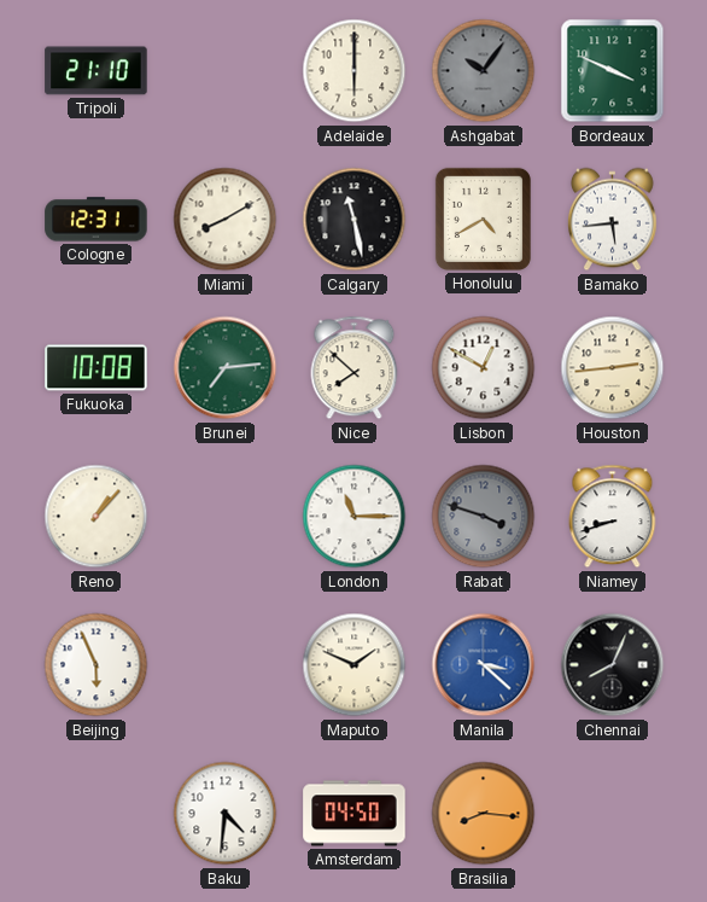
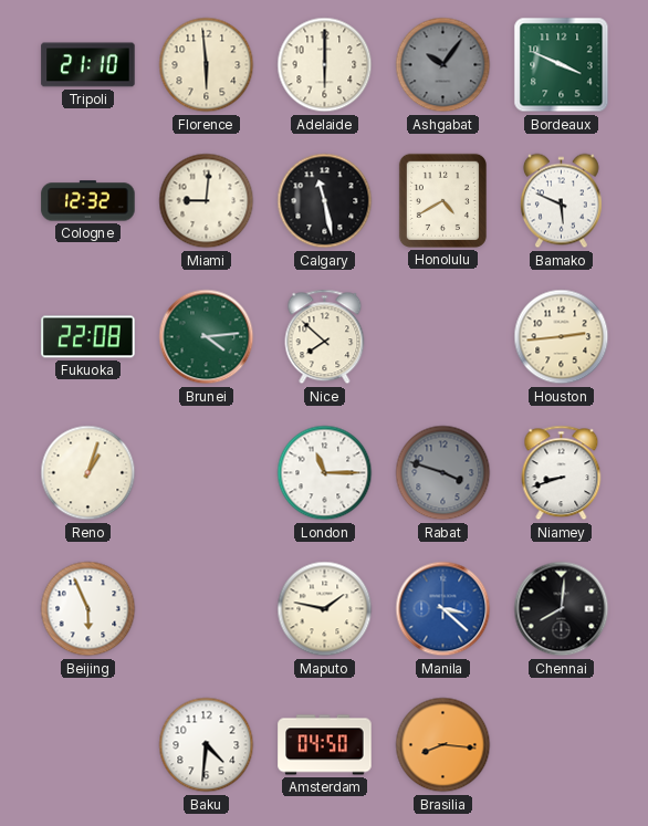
Florence: none -> 5:59
Cologne: 12:31 -> 12:32
Miami: 8:10 -> 9:01
Bamako: 5:44 -> 5:49
Fukuoka: 10:08 -> 22:08
Brunei: 7:14 -> 4:14
Lisbon: 12:50 -> none
Reno: 1:07 -> 1:03
Maputo: 1:49 -> 1:47
Chennai: 8:04 -> 8:01
